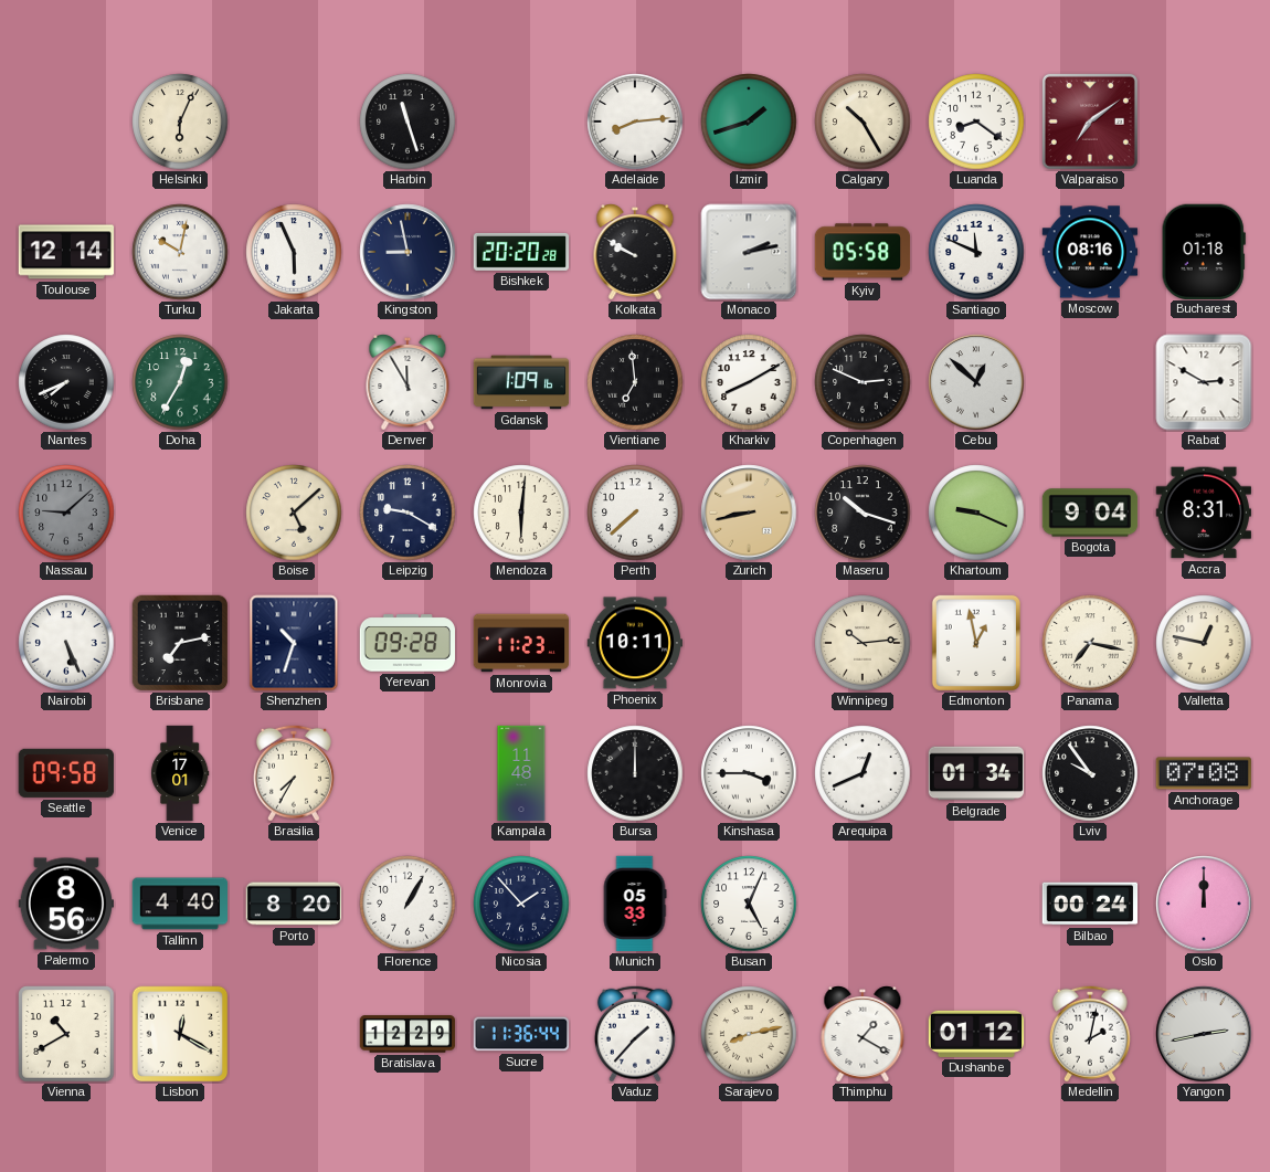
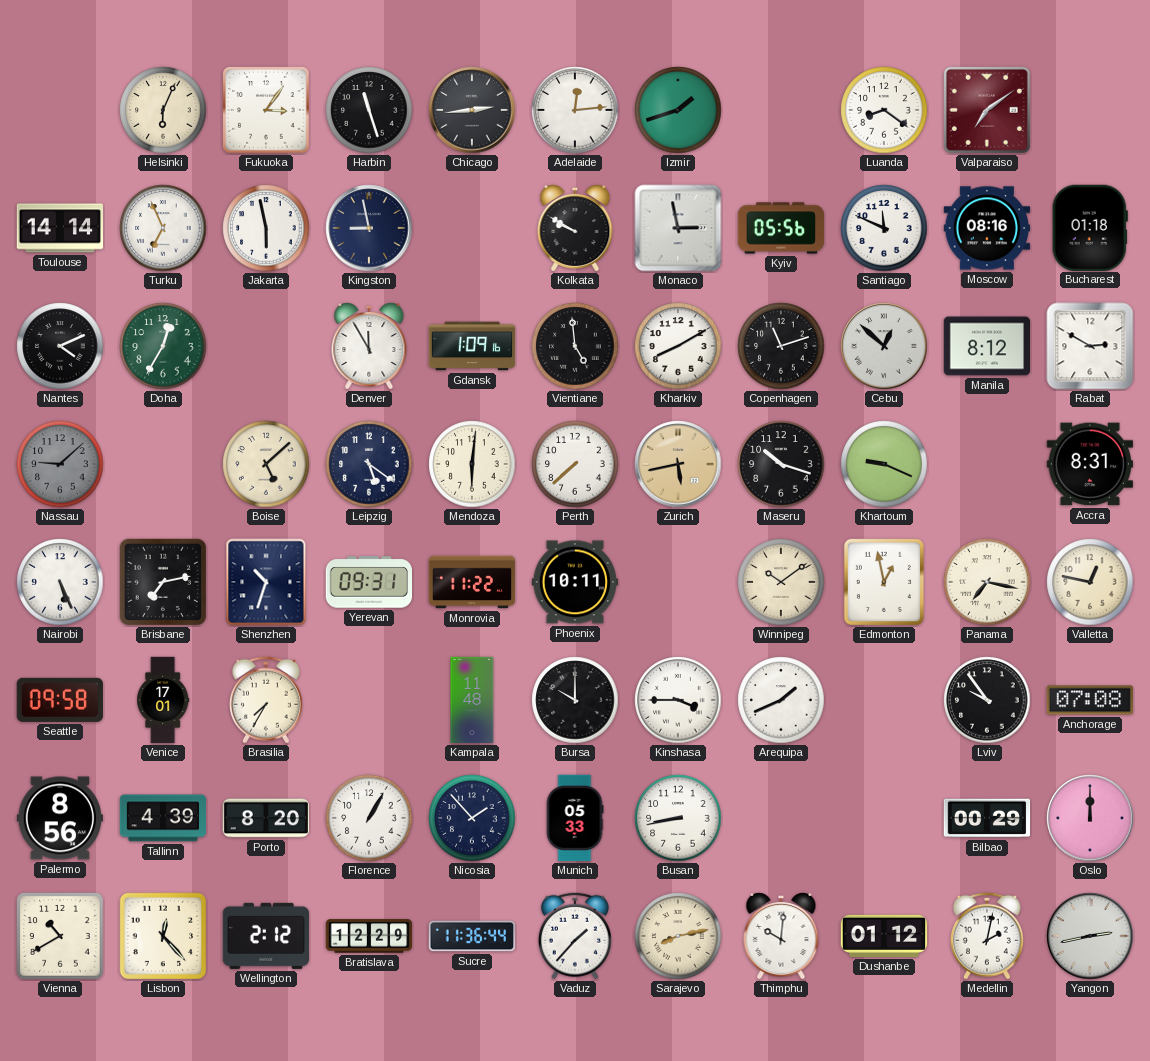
Fukuoka: none -> 3:06
Chicago: none -> 2:44
Adelaide: 8:14 -> 12:14
Calgary: 10:25 -> none
Toulouse: 12:14 -> 14:14
Turku: 10:02 -> 6:56
Jakarta: 5:56 -> 5:58
Bishkek: 20:20 -> none
Monaco: 2:13 -> 2:58
Kyiv: 05:58 -> 05:56
Nantes: 7:41 -> 4:11
Vientiane: 6:59 -> 4:59
Copenhagen: 2:49 -> 11:12
Manila: none -> 8:12
Leipzig: 9:20 -> 5:21
Zurich: 8:43 -> 5:43
Bogota: 9:04 -> none
Yerevan: 09:28 -> 09:31
Monrovia: 11:23 -> 11:22
Winnipeg: 10:14 -> 10:09
Bursa: 12:00 -> 10:00
Arequipa: 12:41 -> 1:41
Belgrade: 01:34 -> none
Tallinn: 4:40 -> 4:39
Busan: 5:04 -> 8:43
Bilbao: 00:24 -> 00:29
Lisbon: 12:20 -> 12:23
Wellington: none -> 2:12
Thimphu: 1:20 -> 10:01
